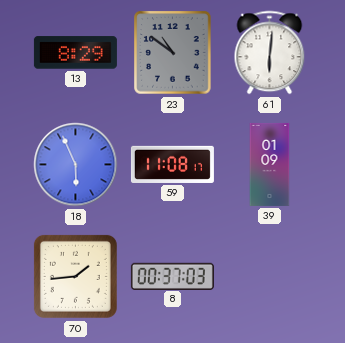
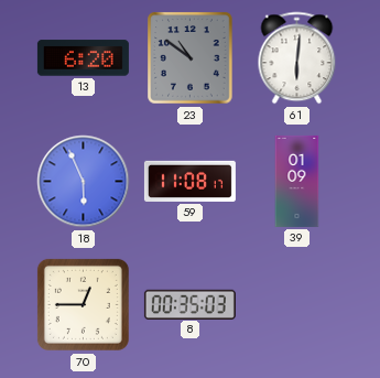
13: 8:29 -> 6:20
70: 1:44 -> 12:45
8: 00:37 -> 00:35
